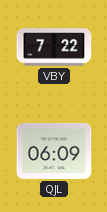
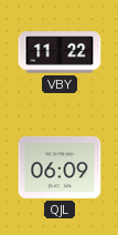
VBY: 7:22 -> 11:22
